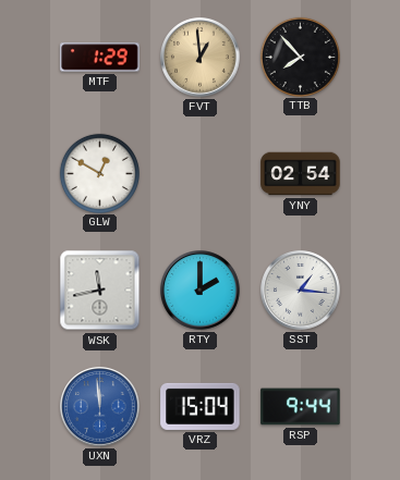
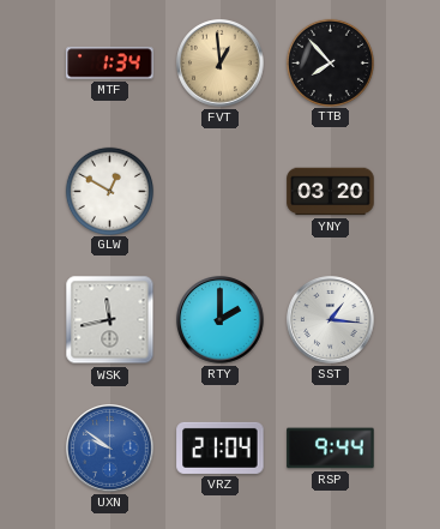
MTF: 1:29 -> 1:34
YNY: 02:54 -> 03:20
UXN: 11:59 -> 9:51
VRZ: 15:04 -> 21:04
